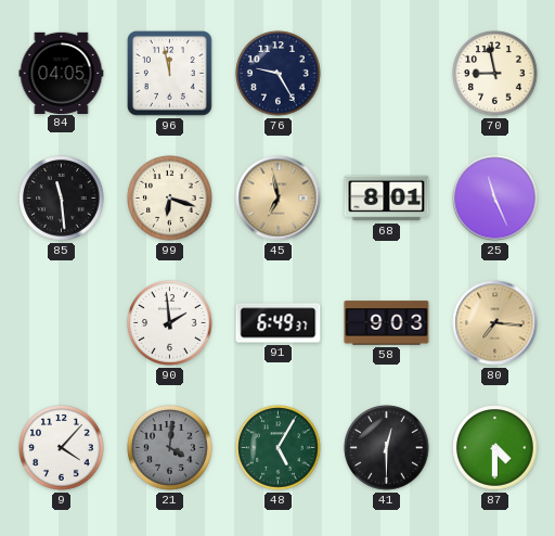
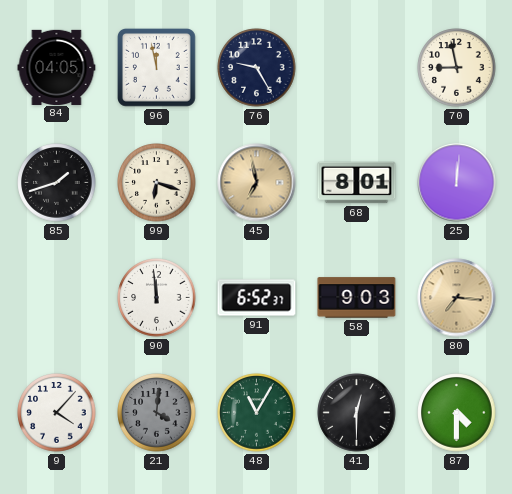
85: 11:29 -> 1:42
25: 11:26 -> 12:01
90: 1:59 -> 11:59
91: 6:49 -> 6:52
48: 5:05 -> 11:05
